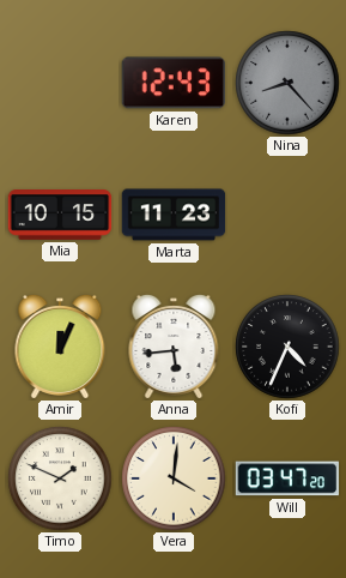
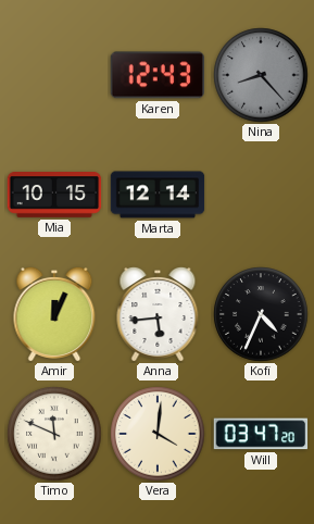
Marta: 11:23 -> 12:14
Timo: 1:49 -> 11:49
